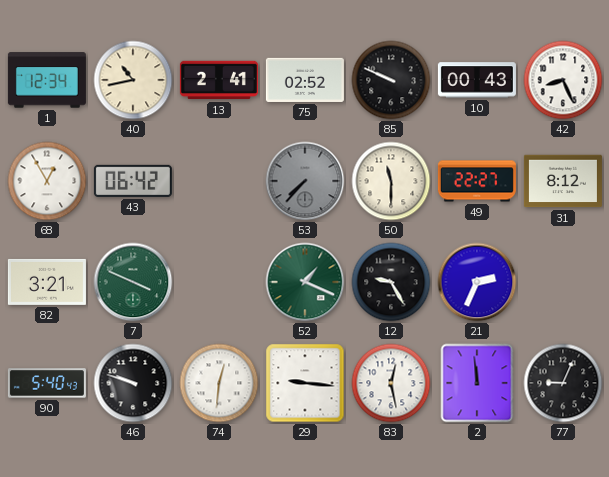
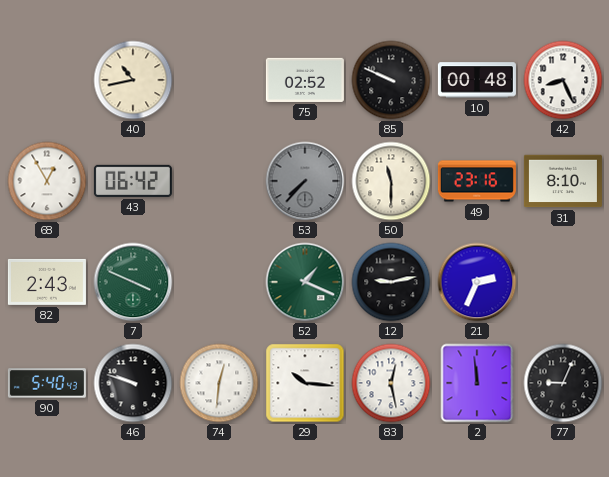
1: 12:34 -> none
13: 2:41 -> none
10: 00:43 -> 00:48
49: 22:27 -> 23:16
31: 8:12 -> 8:10
82: 3:21 -> 2:43
12: 9:25 -> 9:13
29: 9:16 -> 10:16
